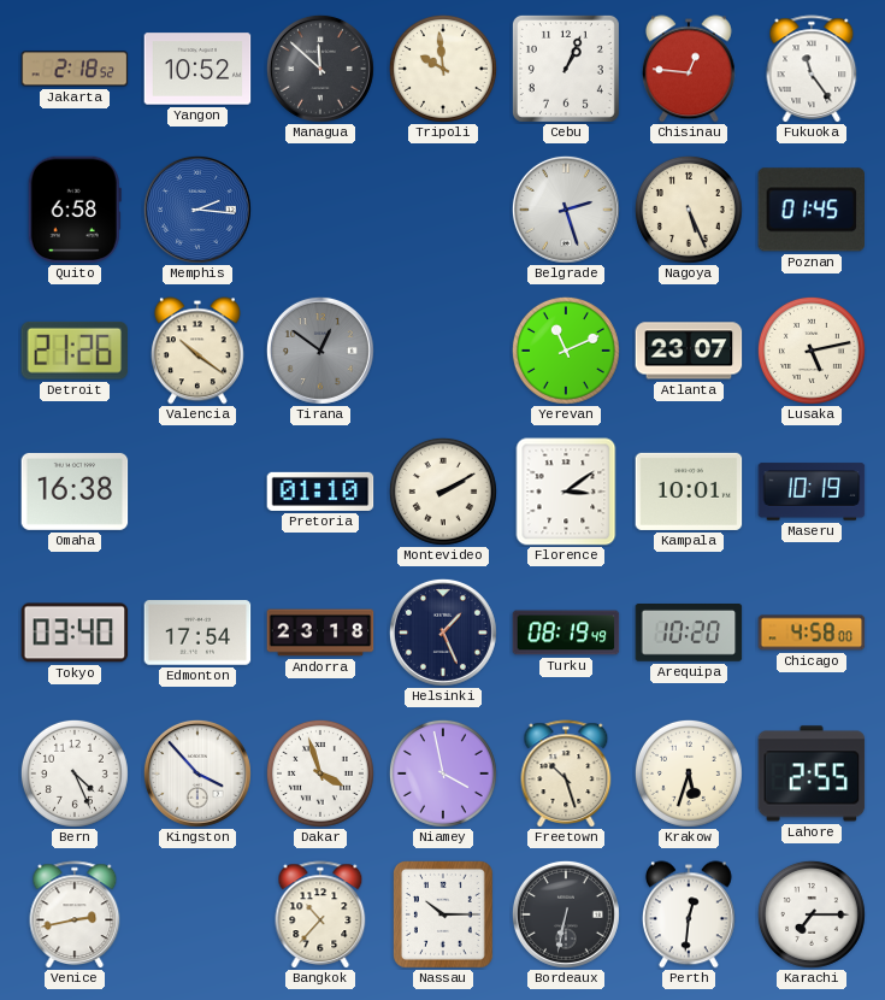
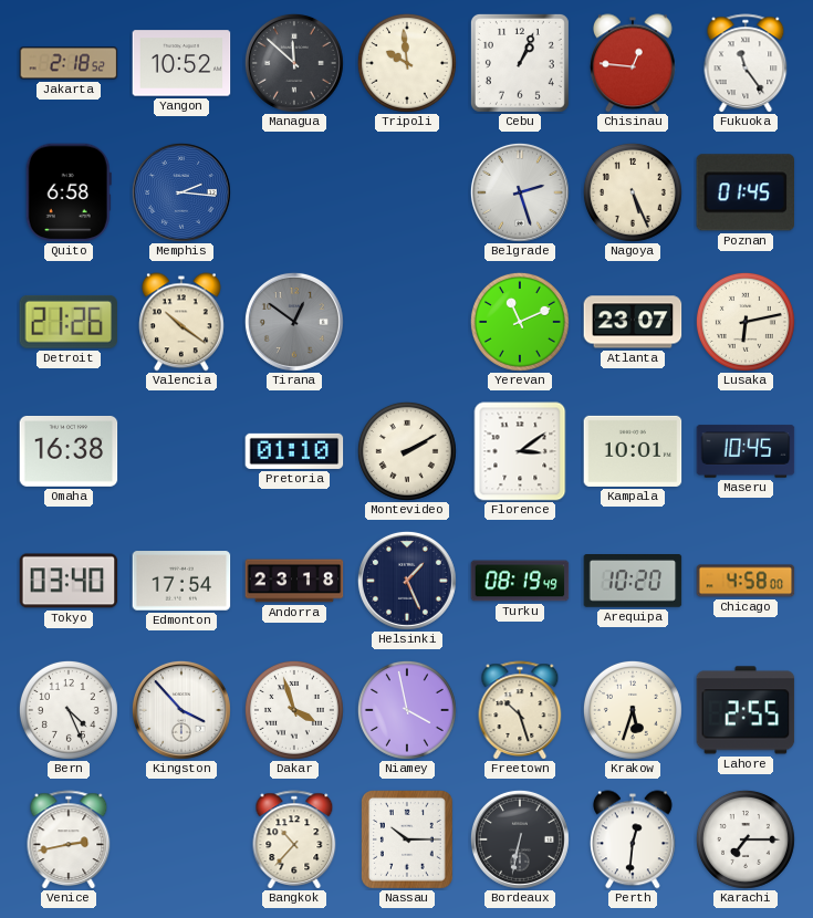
Lusaka: 5:13 -> 6:13
Maseru: 10:19 -> 10:45
